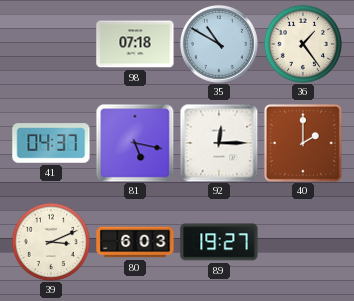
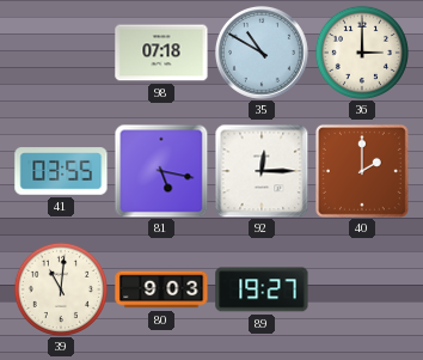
36: 1:24 -> 3:00
41: 04:37 -> 03:55
39: 3:11 -> 11:01
80: 6:03 -> 9:03
